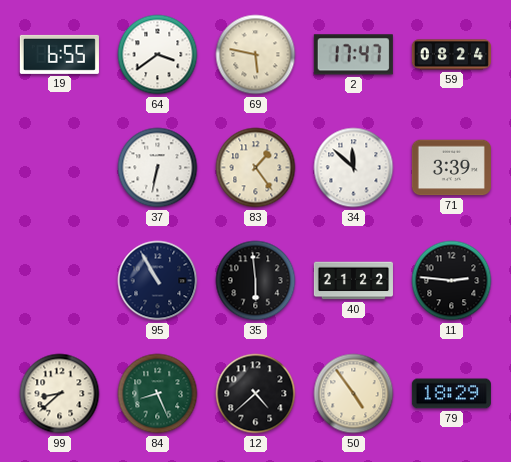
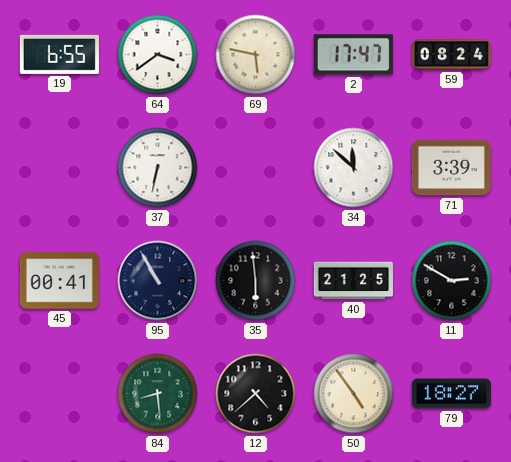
83: 1:24 -> none
45: none -> 00:41
40: 21:22 -> 21:25
11: 2:46 -> 2:50
99: 8:38 -> none
84: 8:26 -> 8:29
79: 18:29 -> 18:27
